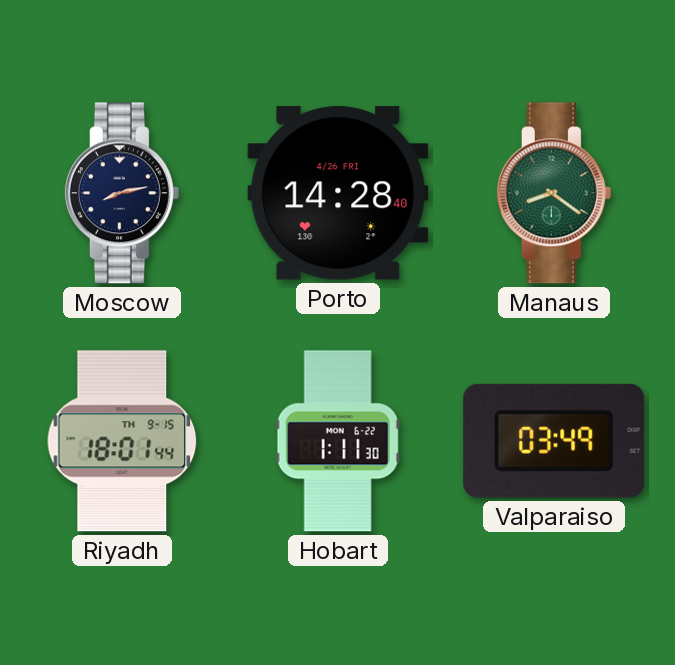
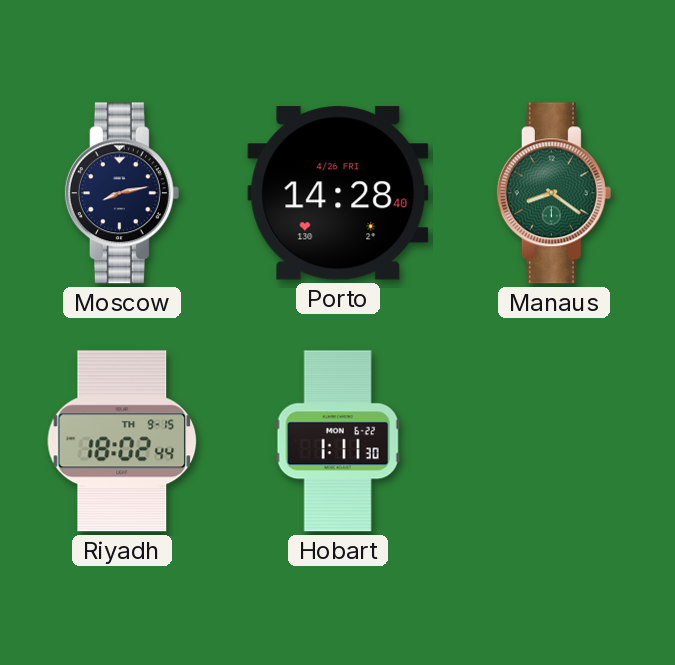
Riyadh: 18:01 -> 18:02
Valparaiso: 03:49 -> none
